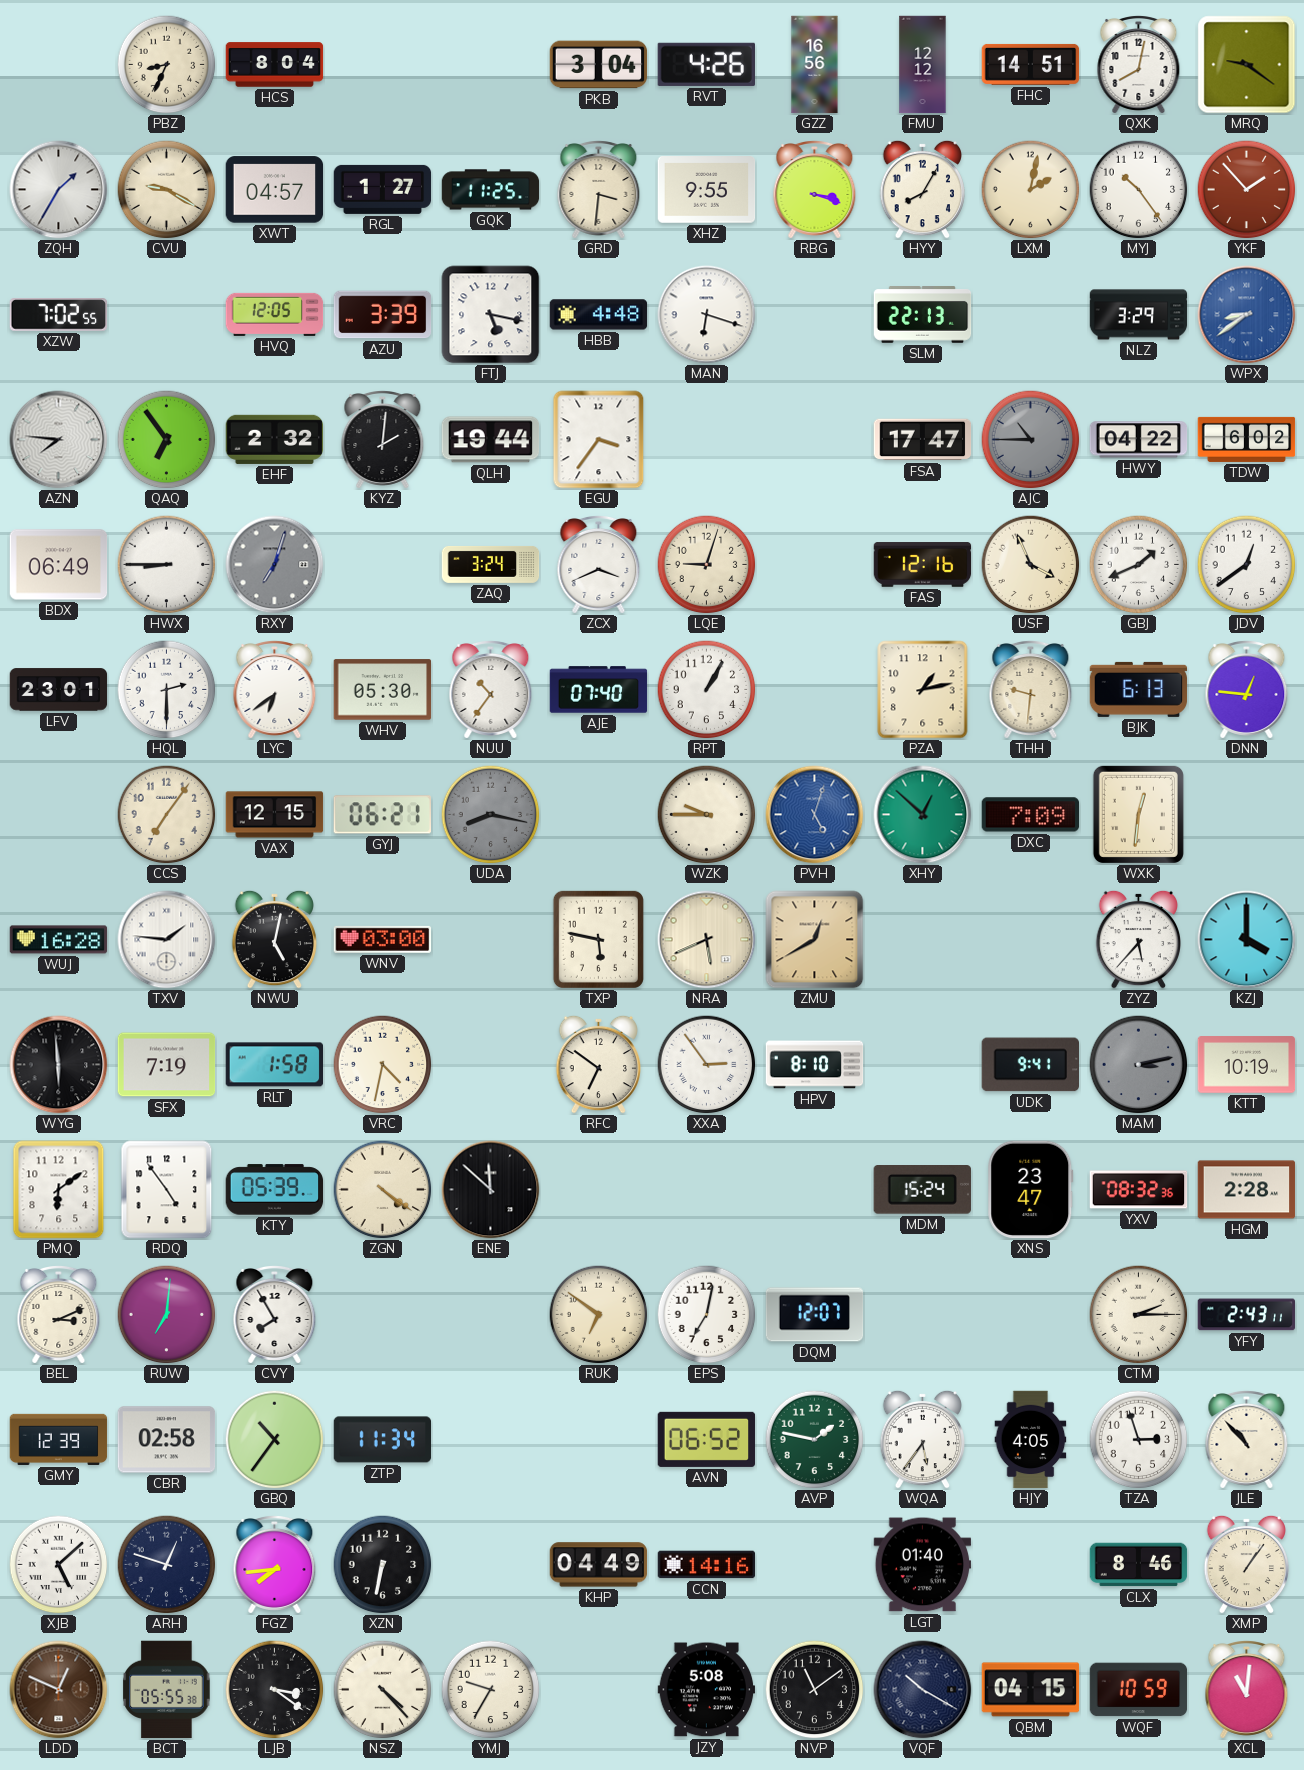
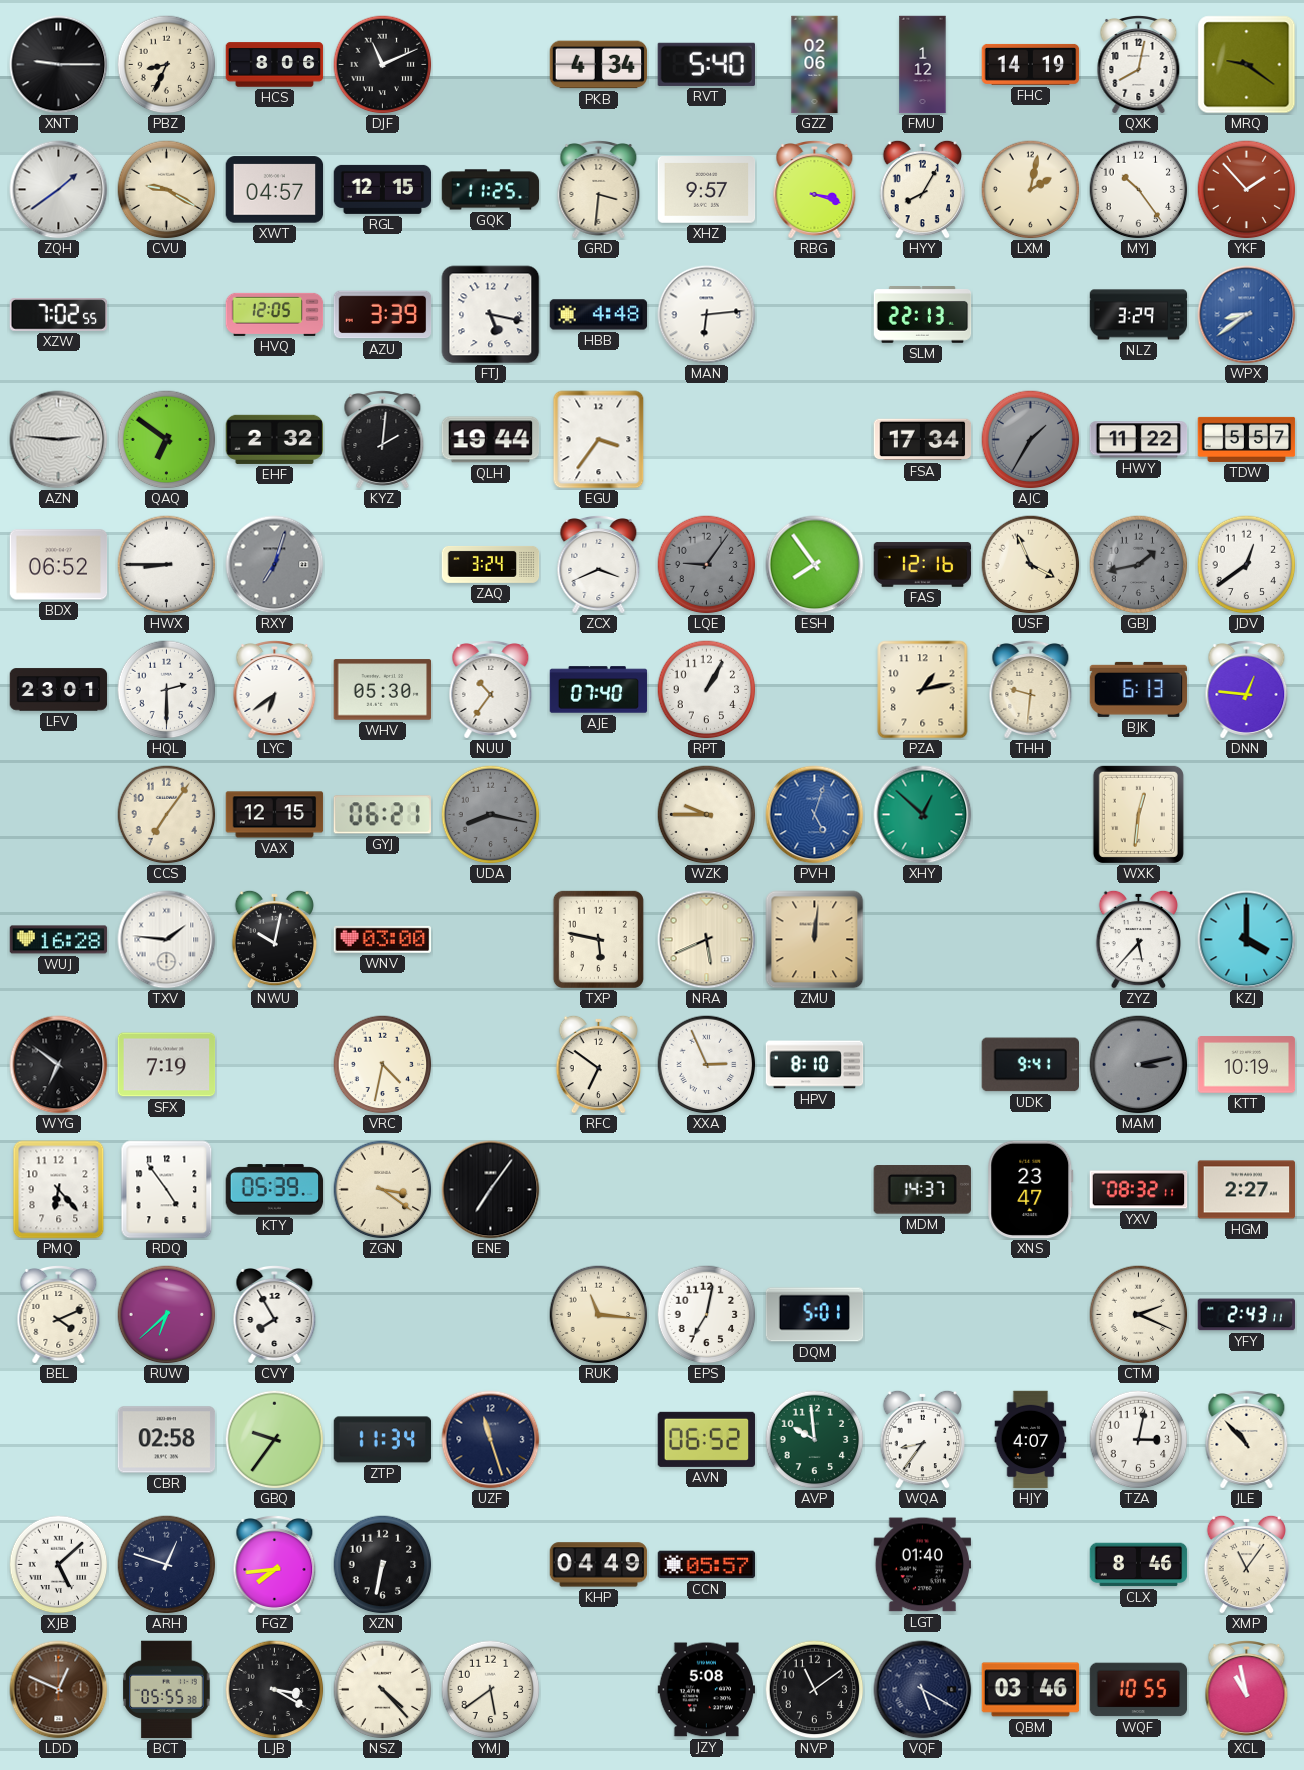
XNT: none -> 9:15
HCS: 8:04 -> 8:06
DJF: none -> 11:11
PKB: 3:04 -> 4:34
RVT: 4:26 -> 5:40
GZZ: 16:56 -> 02:06
FMU: 12:12 -> 1:12
FHC: 14:51 -> 14:19
ZQH: 1:35 -> 1:39
RGL: 1:27 -> 12:15
XHZ: 9:55 -> 9:57
MAN: 6:18 -> 6:14
AZN: 7:46 -> 2:46
QAQ: 6:54 -> 6:51
FSA: 17:47 -> 17:34
AJC: 10:45 -> 1:35
HWY: 04:22 -> 11:22
TDW: 6:02 -> 5:57
BDX: 06:49 -> 06:52
LQE: 9:03 -> 9:06
LQE dial: cream -> grey
ESH: none -> 7:54
GBJ: 1:41 -> 1:43
GBJ dial: white -> grey
DXC: 7:09 -> none
NWU: 5:02 -> 10:02
ZMU: 12:40 -> 12:01
WYG: 5:59 -> 6:51
RLT: 1:58 -> none
XXA: 2:54 -> 2:56
PMQ: 6:09 -> 6:23
ZGN: 4:21 -> 3:21
ENE: 11:52 -> 7:06
MDM: 15:24 -> 14:37
YXV: 08:32:36 -> 08:32:11
HGM: 2:28 -> 2:27
BEL: 3:11 -> 4:11
RUW: 7:01 -> 6:38
RUK: 6:51 -> 11:16
DQM: 12:07 -> 5:01
CTM: 2:15 -> 2:19
GMY: 12:39 -> none
GBQ: 10:36 -> 9:36
UZF: none -> 11:27
AVP: 1:47 -> 9:59
WQA: 5:36 -> 8:36
HJY: 4:05 -> 4:07
TZA: 2:57 -> 3:02
CCN: 14:16 -> 05:57
XMP: 1:06 -> 11:06
LJB: 3:21 -> 3:20
YMJ: 9:35 -> 5:39
VQF: 10:20 -> 5:20
QBM: 04:15 -> 03:46
WQF: 10:59 -> 10:55
XCL: 11:01 -> 10:58
